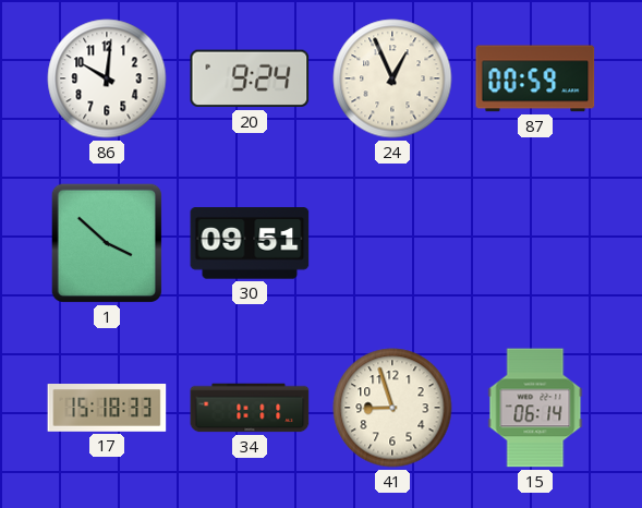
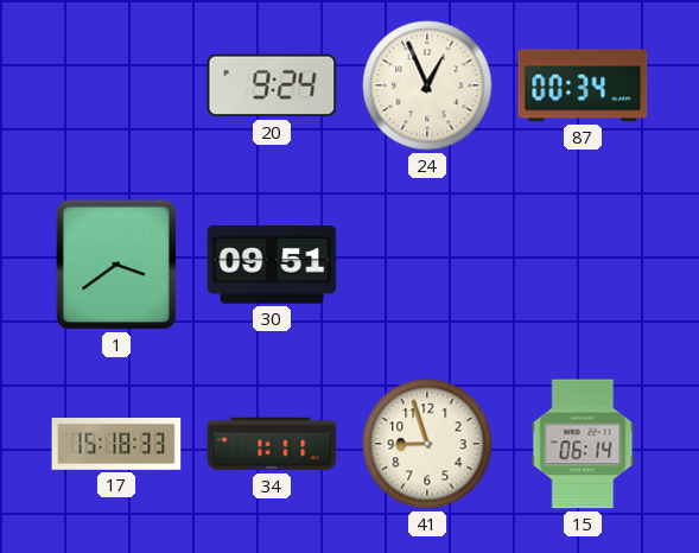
86: 10:01 -> none
87: 00:59 -> 00:34
1: 3:52 -> 3:39
